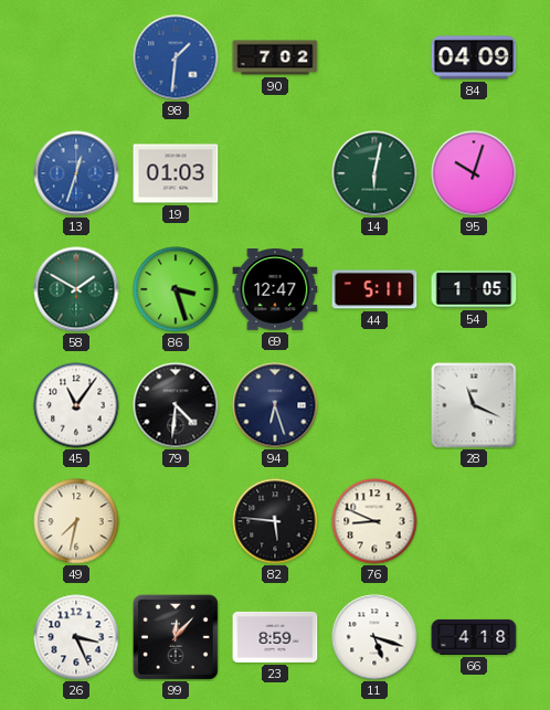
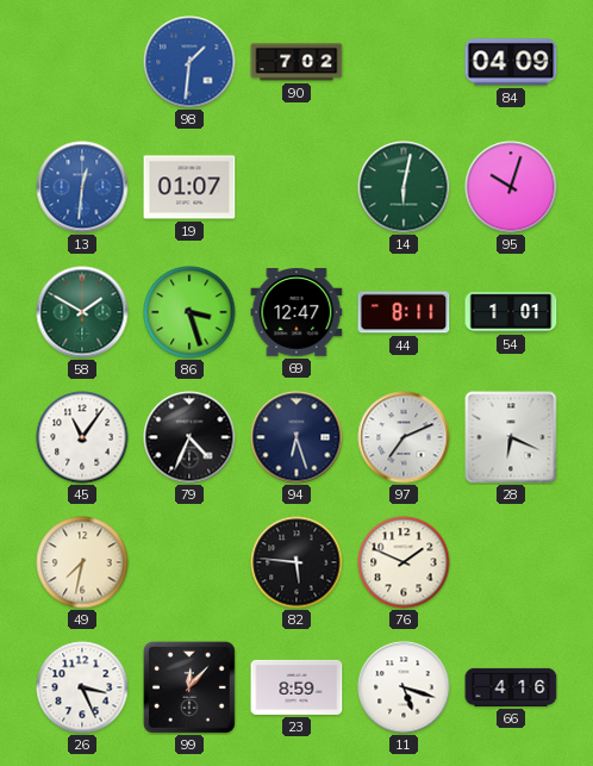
13: 12:33 -> 12:31
19: 01:03 -> 01:07
44: 5:11 -> 8:11
54: 1:05 -> 1:01
79: 4:31 -> 4:34
97: none -> 7:11
28: 11:19 -> 6:19
76: 8:49 -> 1:49
66: 4:18 -> 4:16
